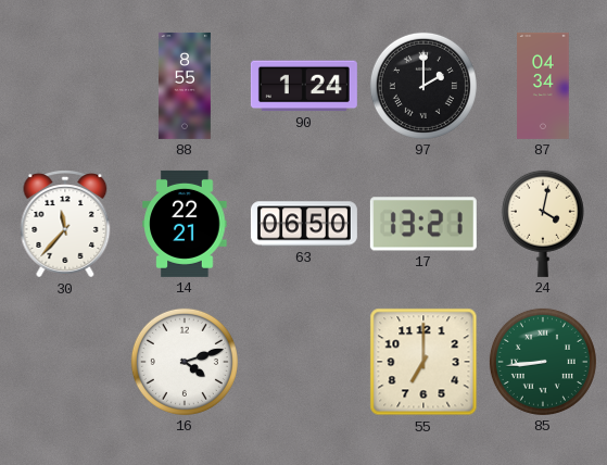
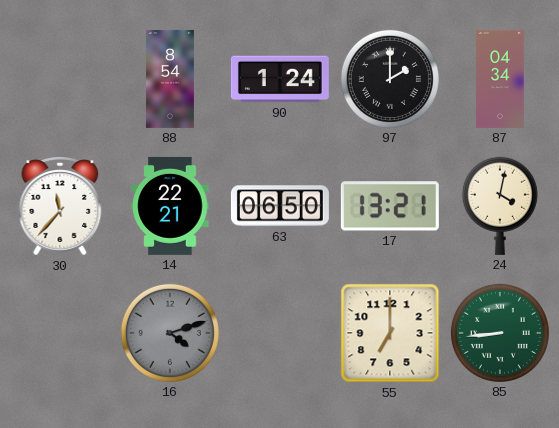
88: 8:55 -> 8:54
16 dial: white -> grey
